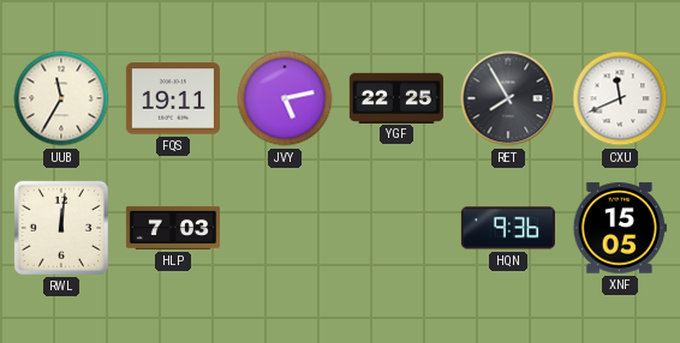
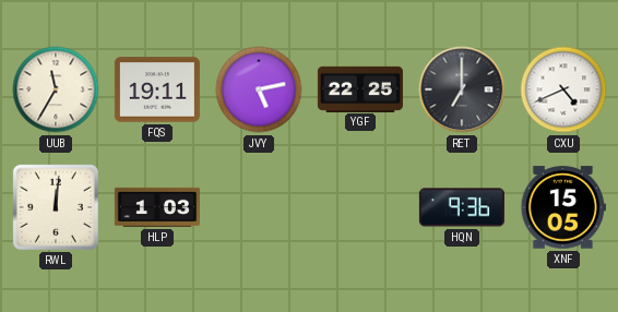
RET: 7:55 -> 7:00
CXU: 11:41 -> 4:41
HLP: 7:03 -> 1:03
